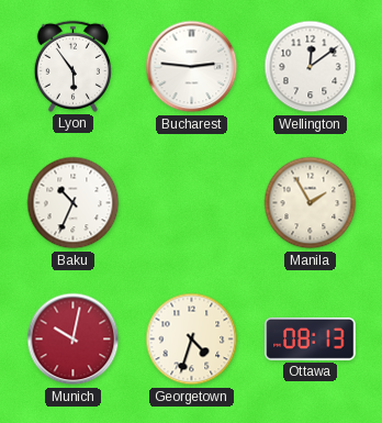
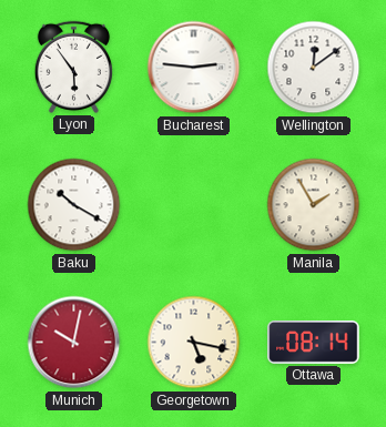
Baku: 10:34 -> 10:20
Georgetown: 4:33 -> 5:17
Ottawa: 08:13 -> 08:14
